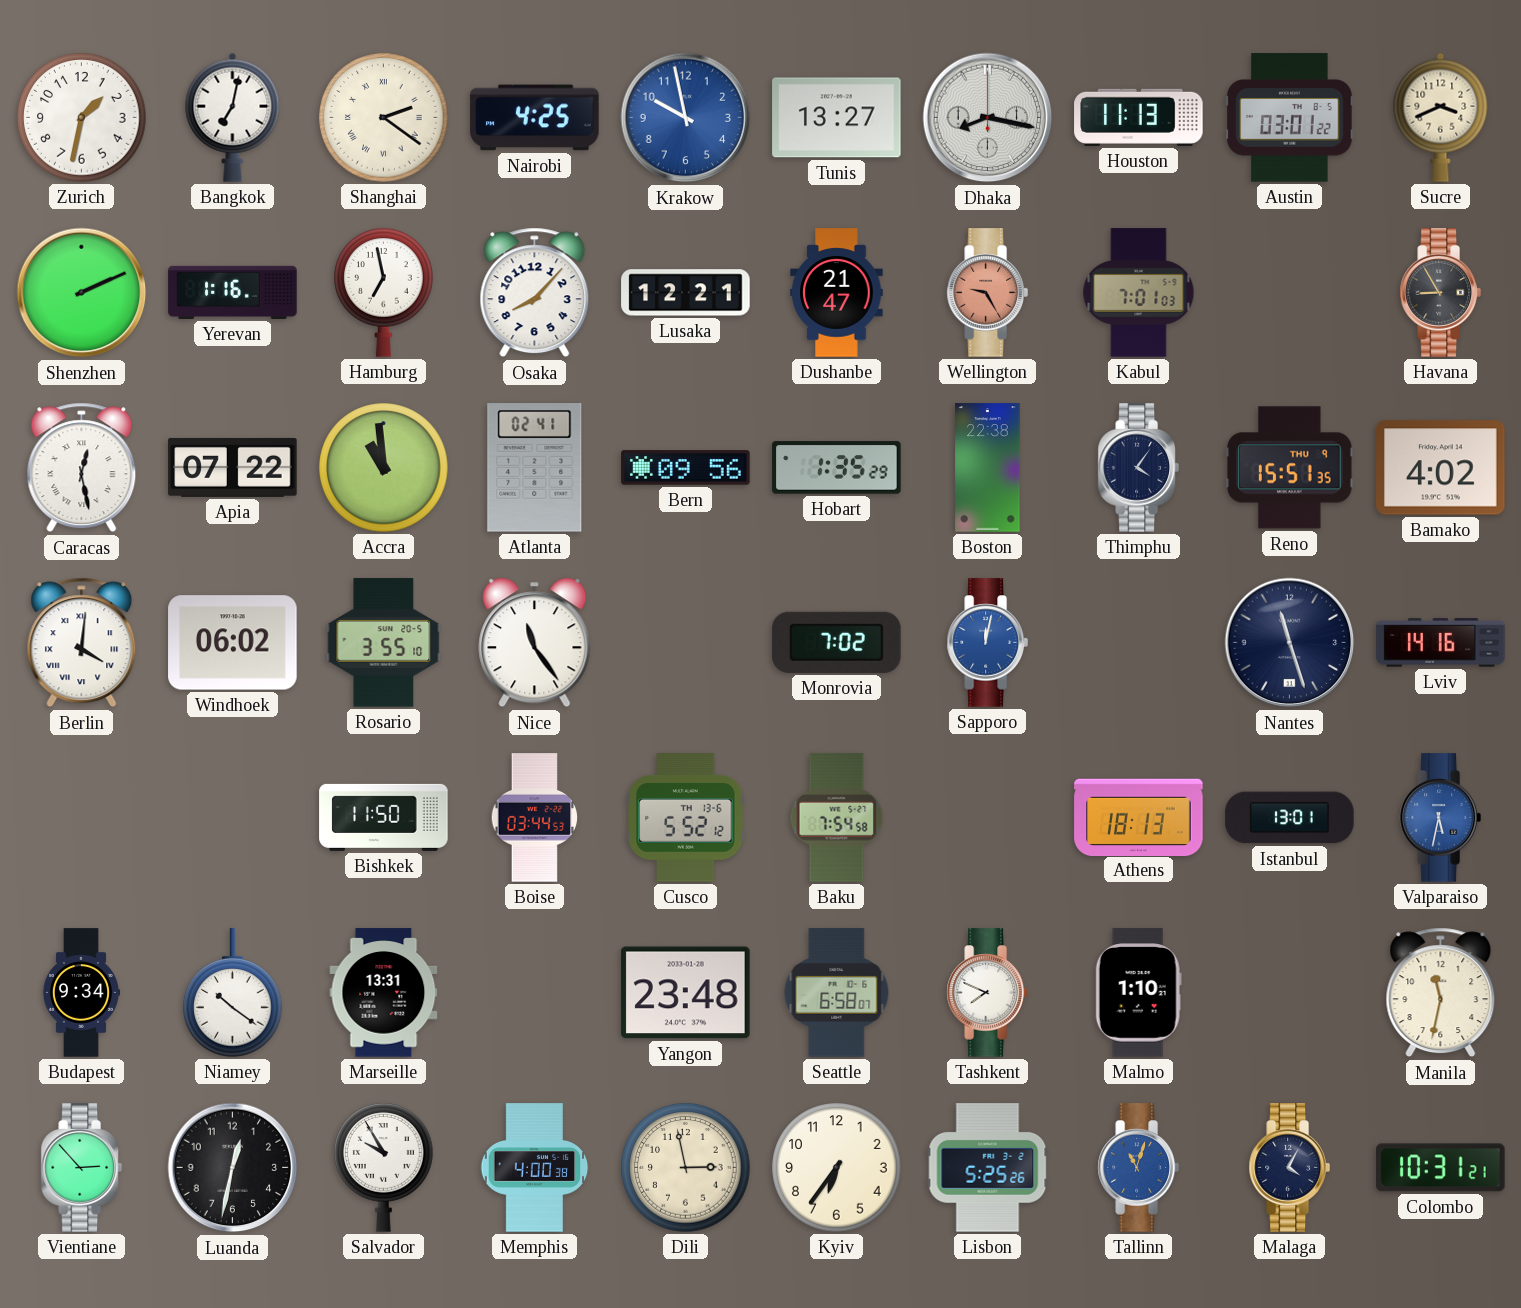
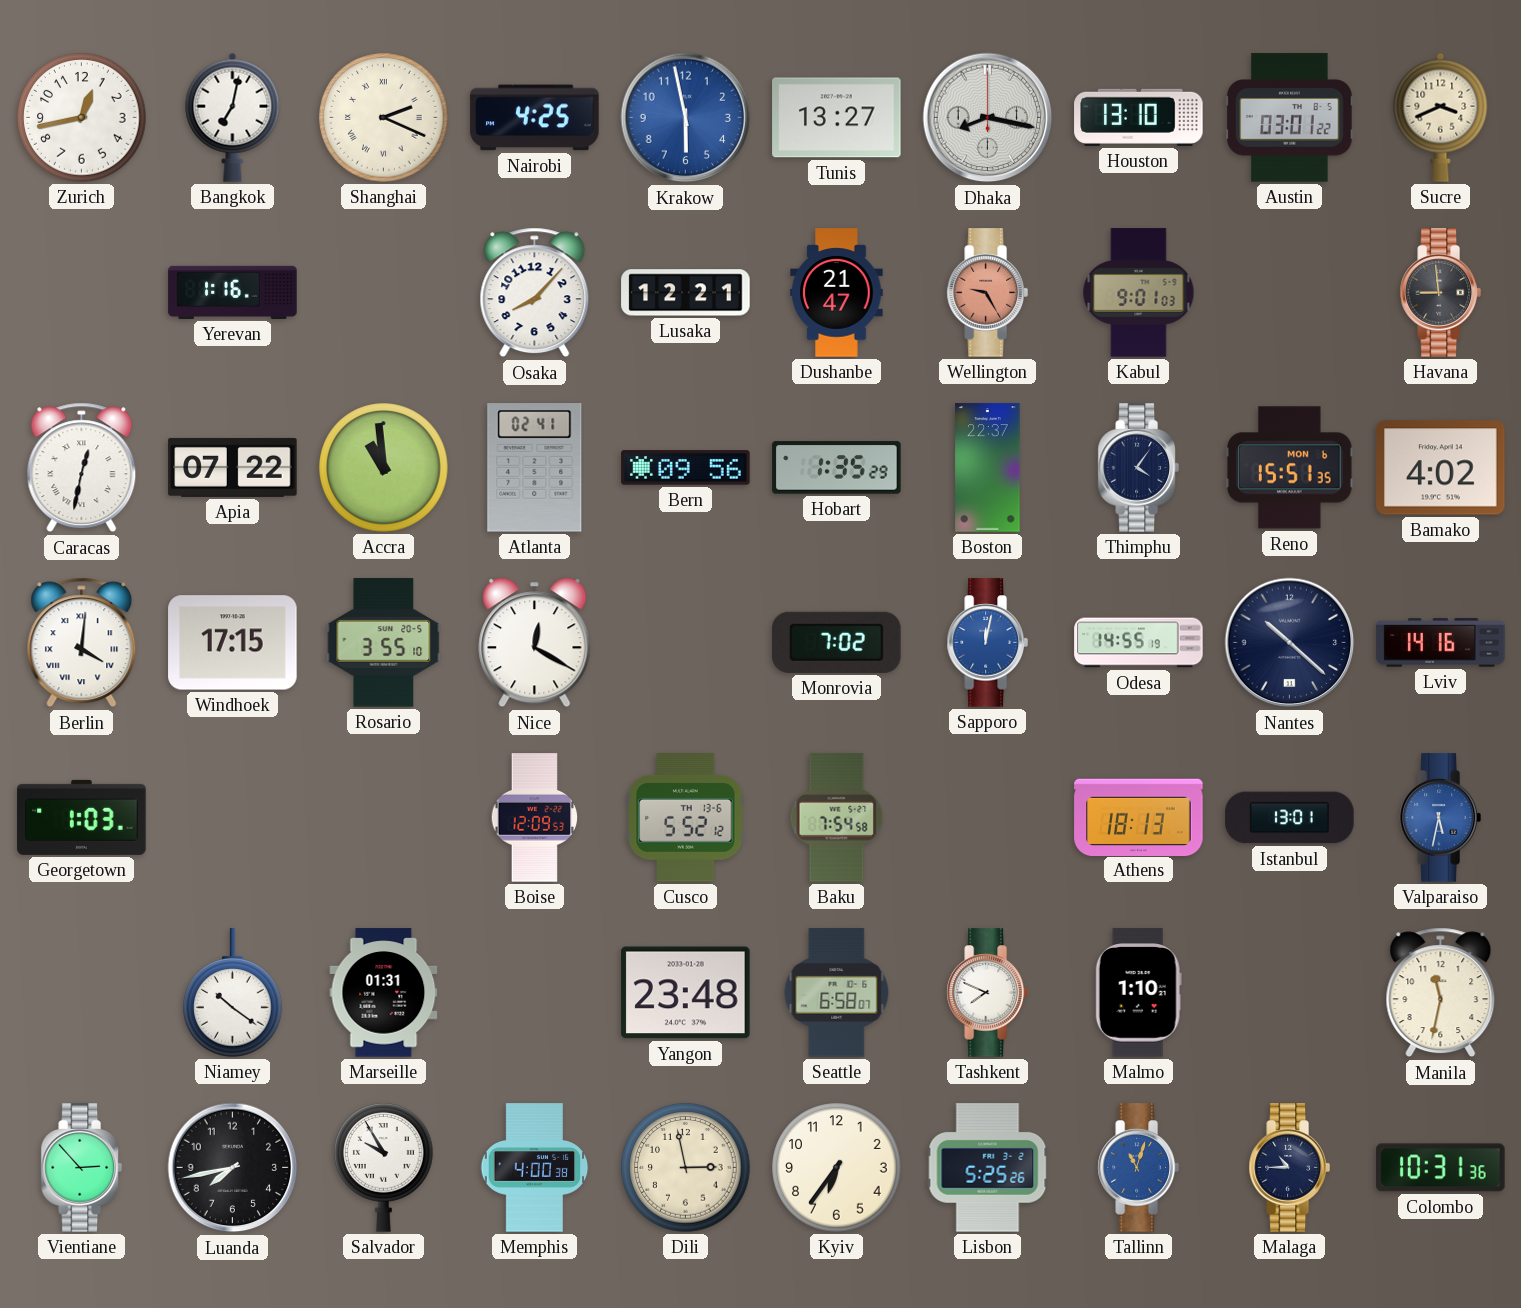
Zurich: 1:32 -> 12:43
Shanghai: 2:21 -> 2:19
Krakow: 9:58 -> 5:58
Houston: 11:13 -> 13:10
Shenzhen: 2:11 -> none
Hamburg: 6:58 -> none
Kabul: 7:01 -> 9:01
Havana: 8:55 -> 8:59
Caracas: 12:28 -> 12:32
Boston: 22:38 -> 22:37
Reno date: THU 9 -> MON 6
Windhoek: 06:02 -> 17:15
Nice: 11:24 -> 12:20
Odesa: none -> 14:55
Nantes: 11:27 -> 10:22
Georgetown: none -> 1:03
Bishkek: 11:50 -> none
Boise: 03:44 -> 12:09
Budapest: 9:34 -> none
Marseille: 13:31 -> 01:31
Luanda: 12:32 -> 7:43
Malaga: 4:05 -> 10:45
Colombo: 10:31:21 -> 10:31:36
